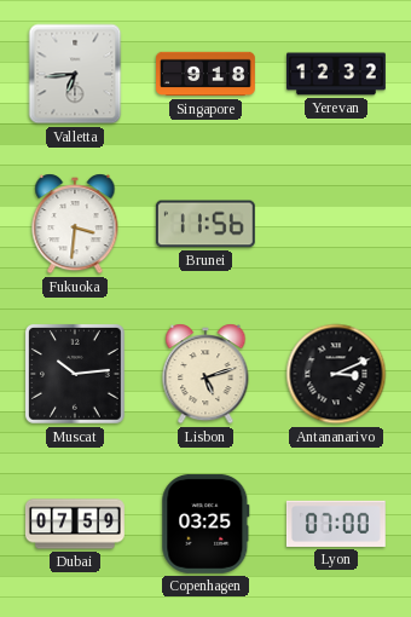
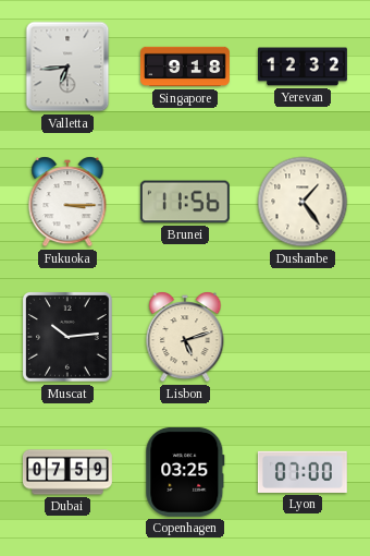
Fukuoka: 3:31 -> 3:15
Dushanbe: none -> 1:24
Antananarivo: 3:11 -> none
